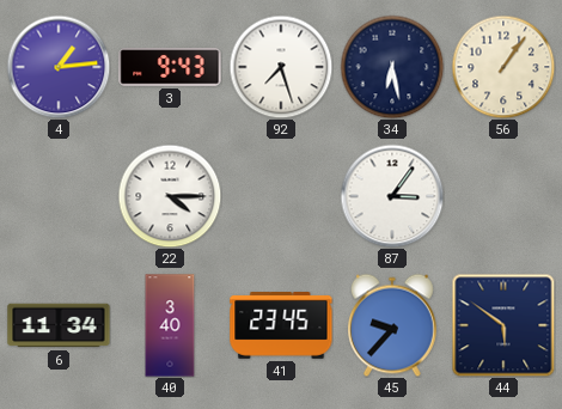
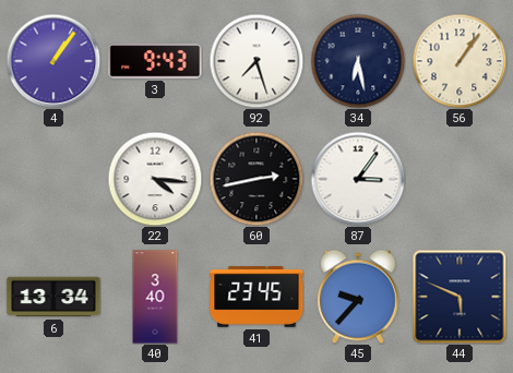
4: 1:14 -> 1:06
22: 4:15 -> 4:16
60: none -> 2:43
6: 11:34 -> 13:34
44: 5:51 -> 5:49
